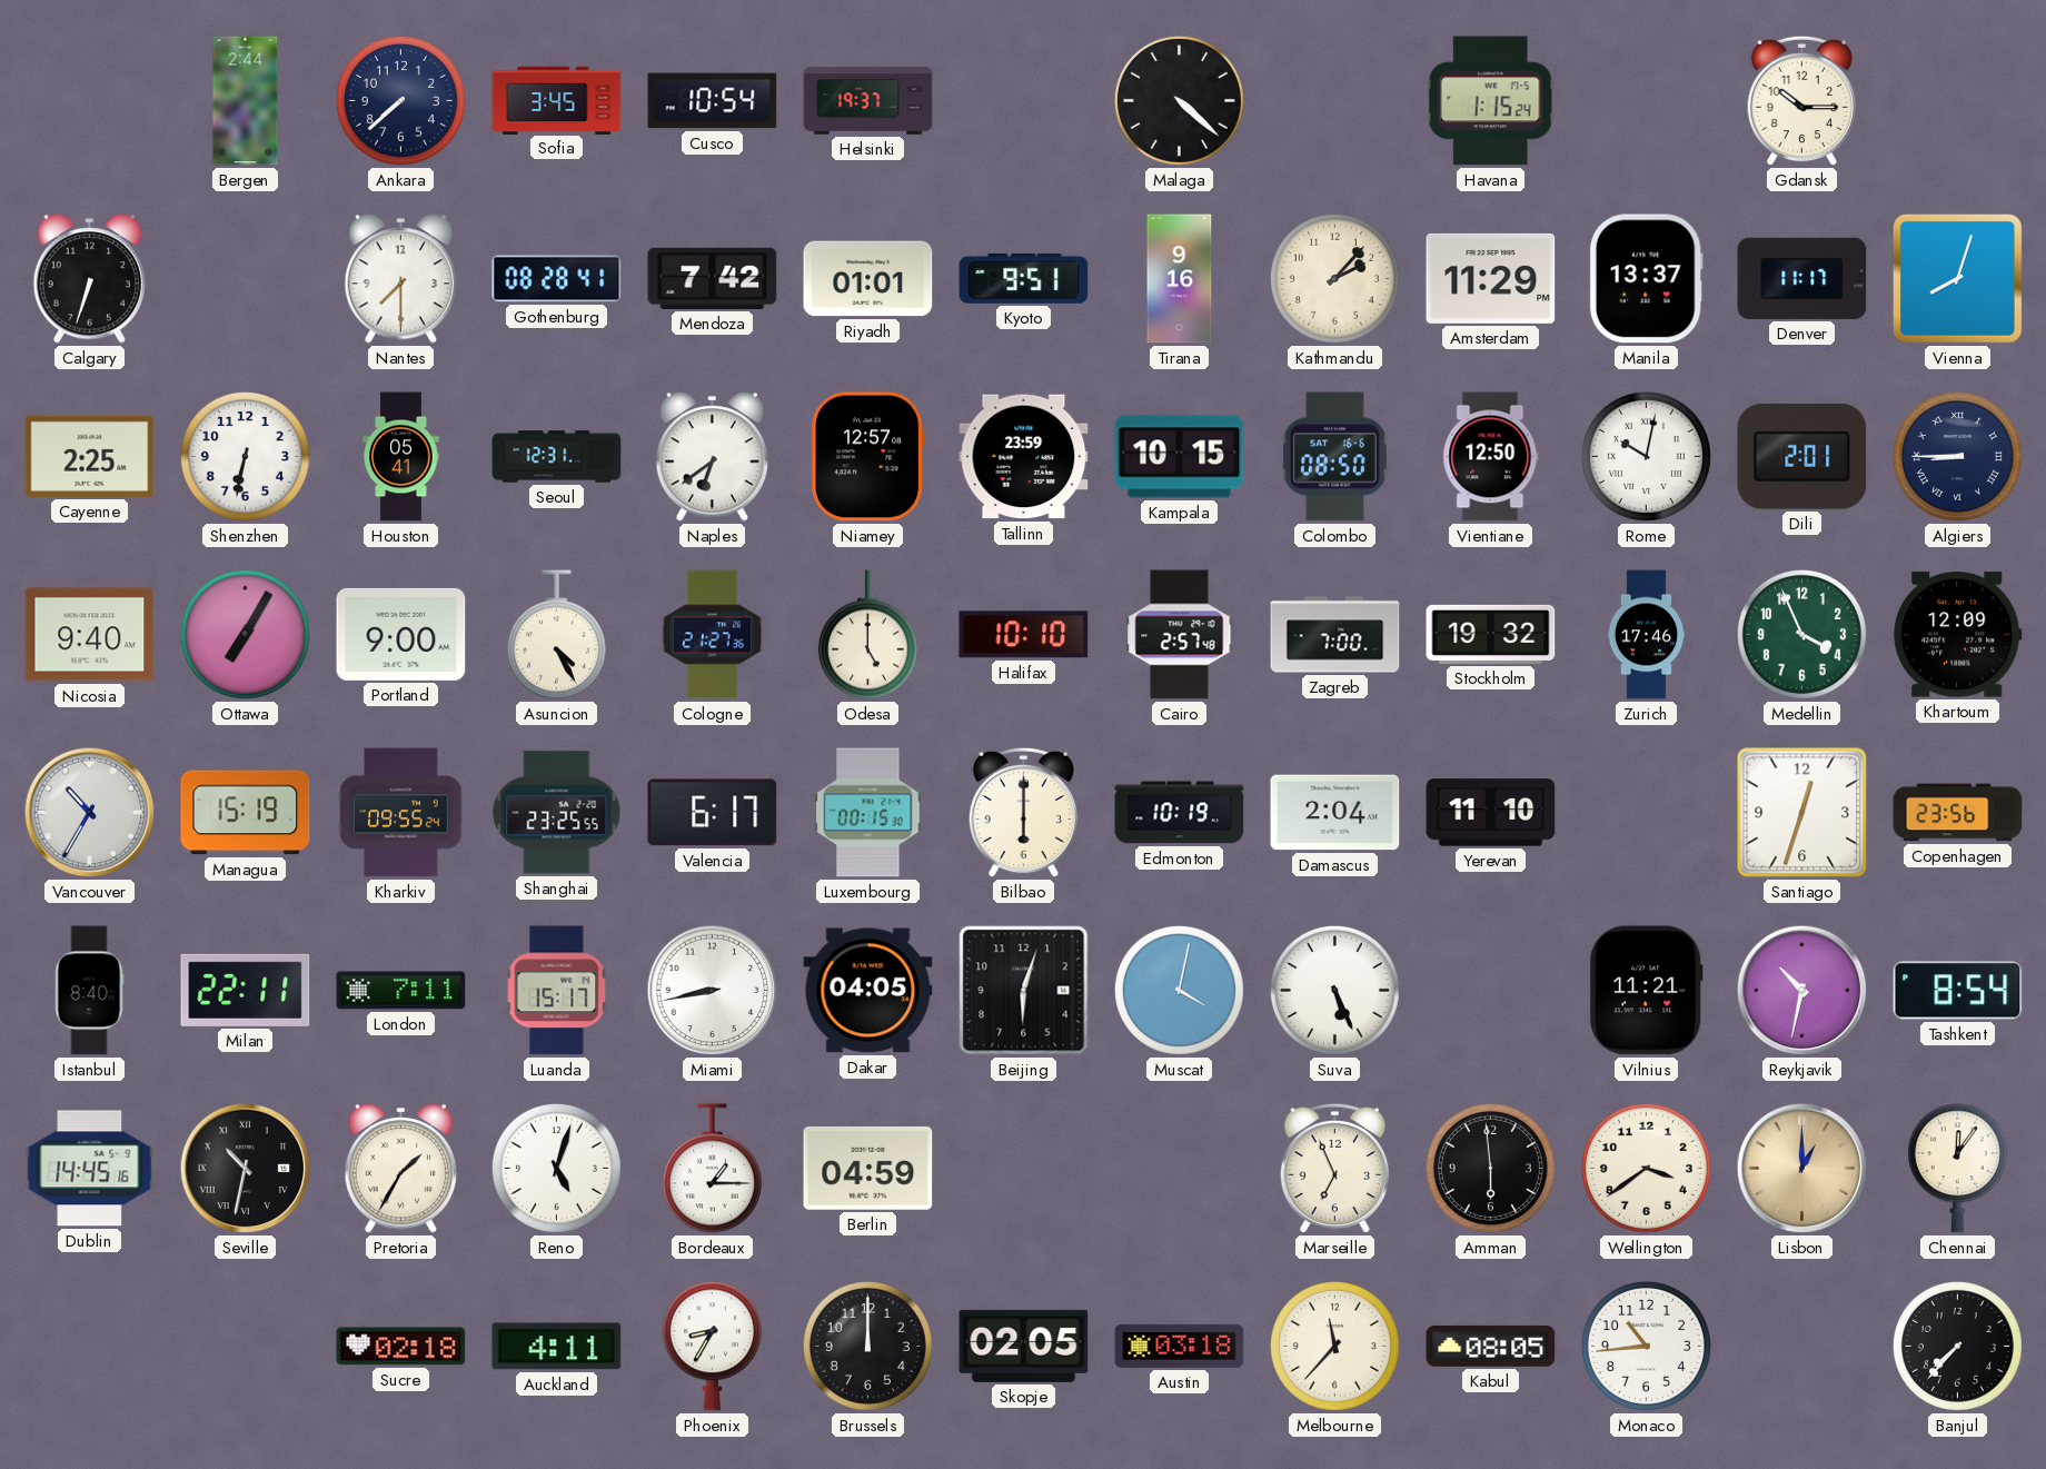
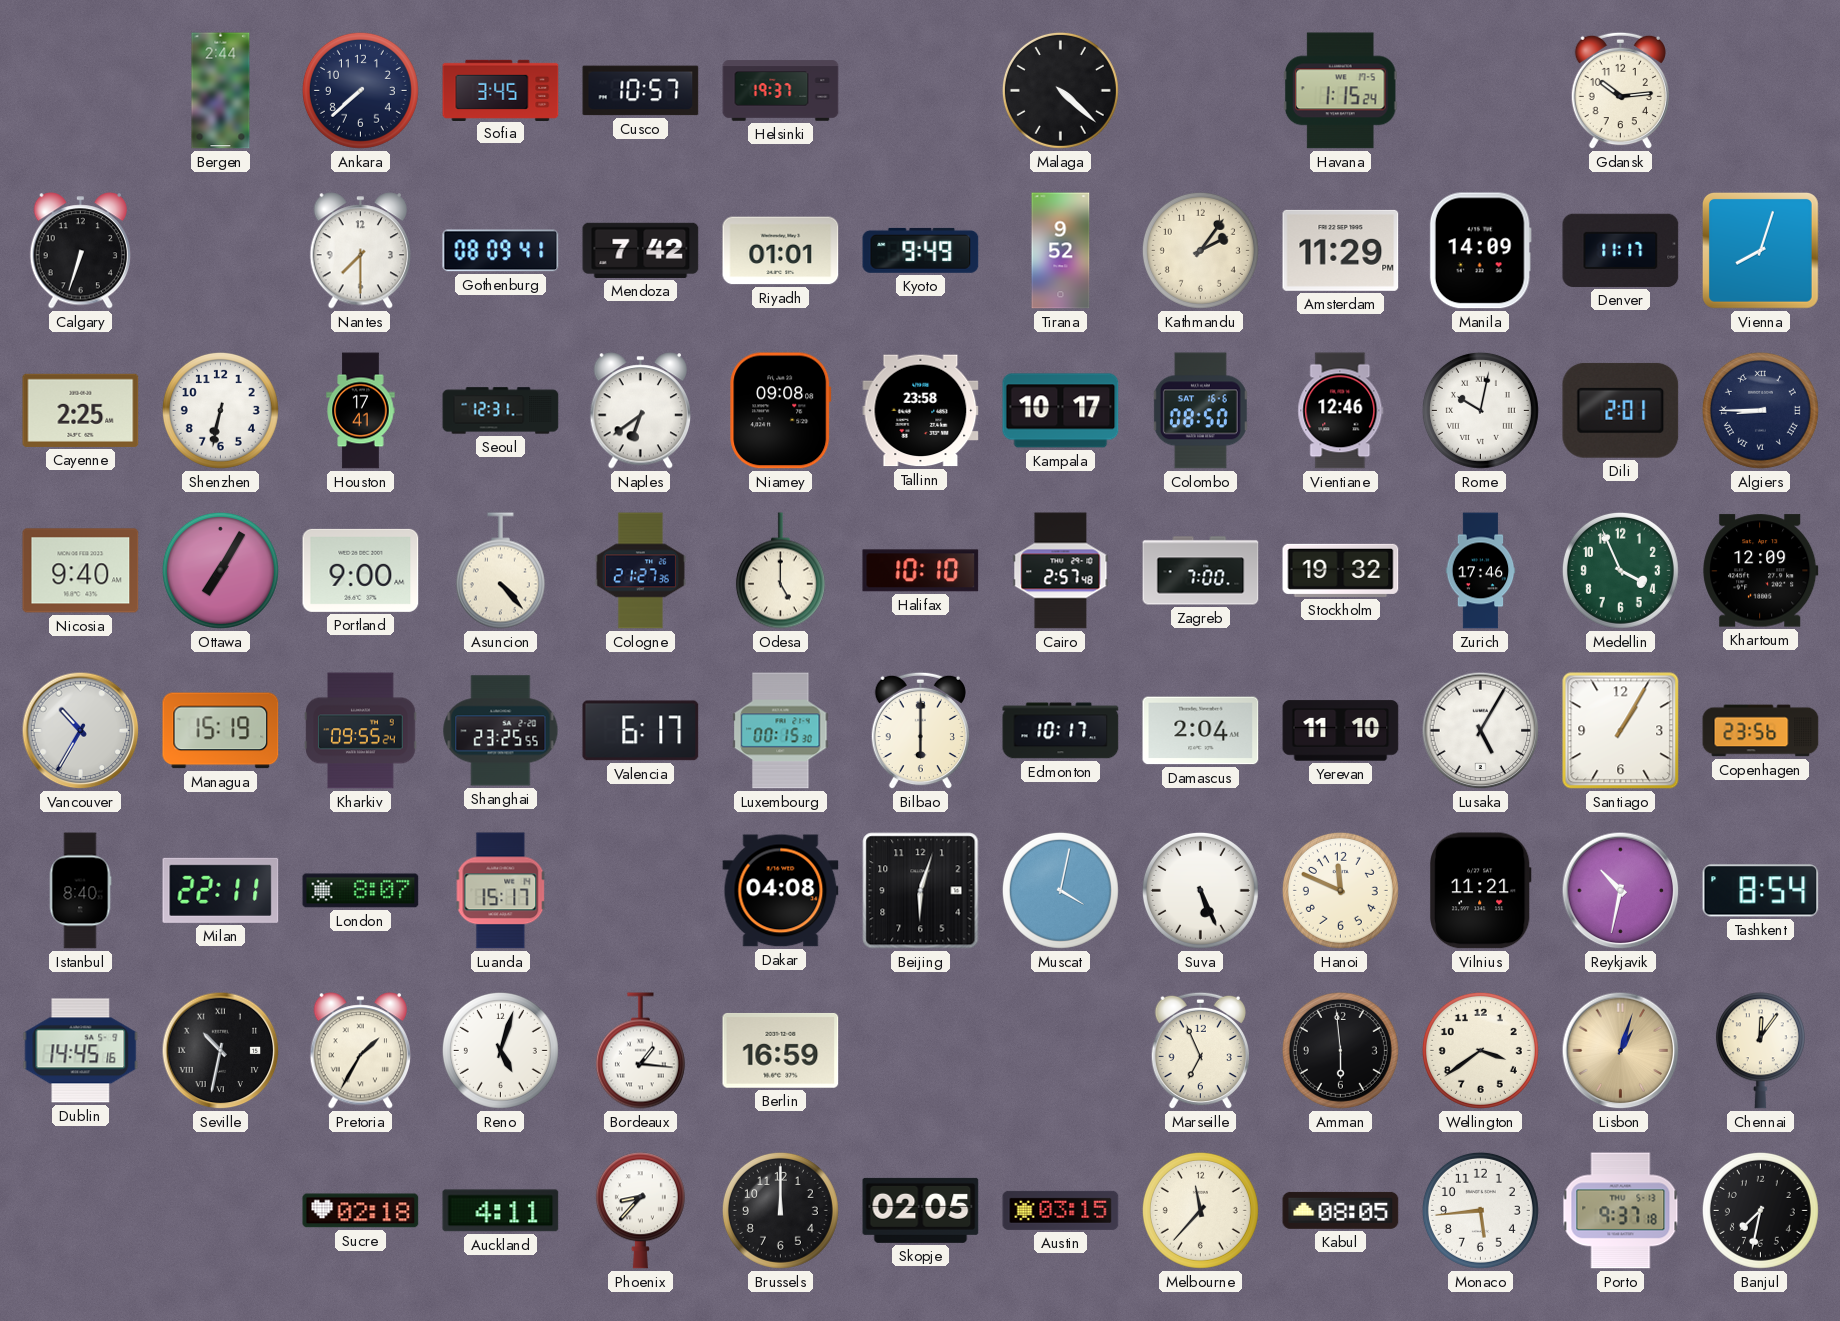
Cusco: 10:54 -> 10:57
Gdansk: 10:15 -> 10:14
Gothenburg: 08:28 -> 08:09
Kyoto: 9:51 -> 9:49
Tirana: 9:16 -> 9:52
Kathmandu: 2:07 -> 2:06
Manila: 13:37 -> 14:09
Houston: 05:41 -> 17:41
Niamey: 12:57 -> 09:08
Tallinn: 23:59 -> 23:58
Kampala: 10:15 -> 10:17
Vientiane: 12:50 -> 12:46
Asuncion: 4:25 -> 4:23
Edmonton: 10:19 -> 10:17
Lusaka: none -> 5:05
Santiago: 12:33 -> 1:05
London: 7:11 -> 8:07
Miami: 8:43 -> none
Dakar: 04:05 -> 04:08
Hanoi: none -> 11:49
Bordeaux: 1:15 -> 1:16
Berlin: 04:59 -> 16:59
Lisbon: 1:00 -> 1:03
Phoenix: 8:35 -> 8:37
Austin: 03:18 -> 03:15
Monaco: 10:44 -> 5:44
Porto: none -> 9:37
Banjul: 7:37 -> 7:32
